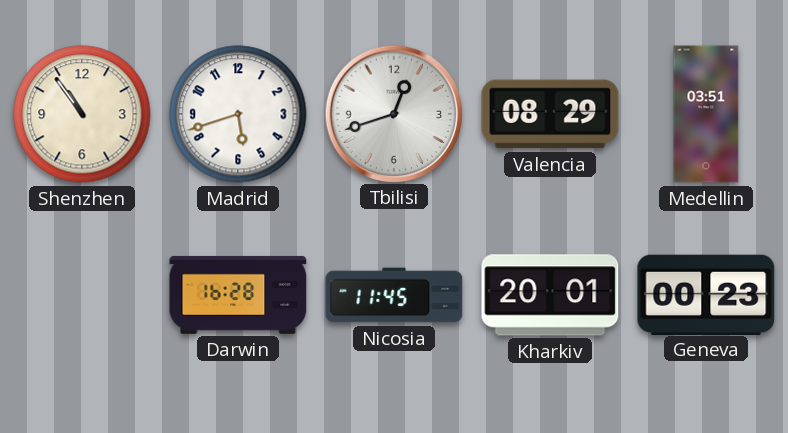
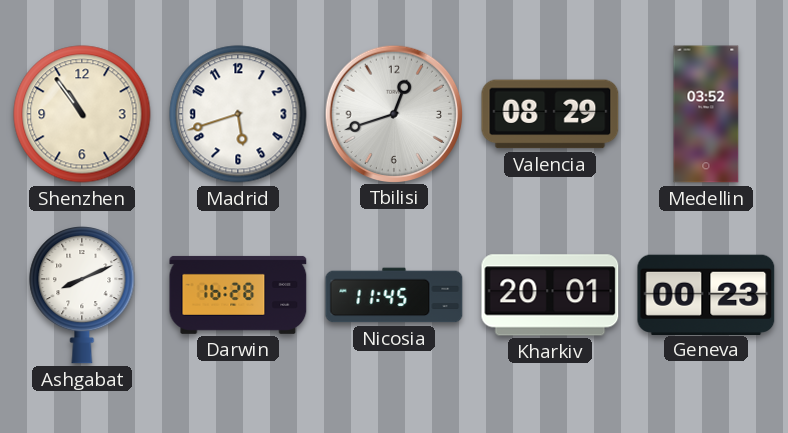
Medellin: 03:51 -> 03:52
Ashgabat: none -> 8:11
